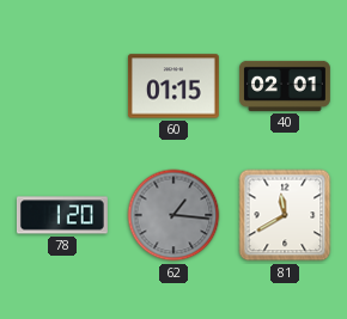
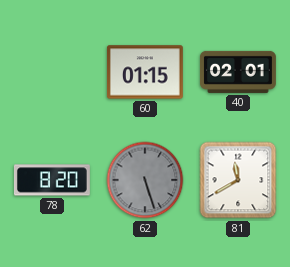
78: 1:20 -> 8:20
62: 1:16 -> 5:27
